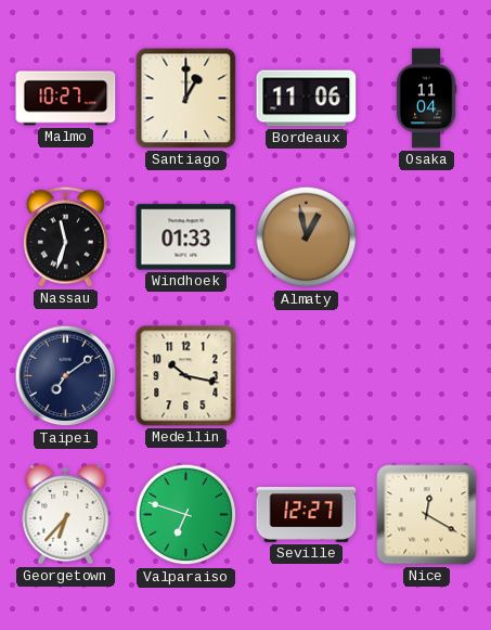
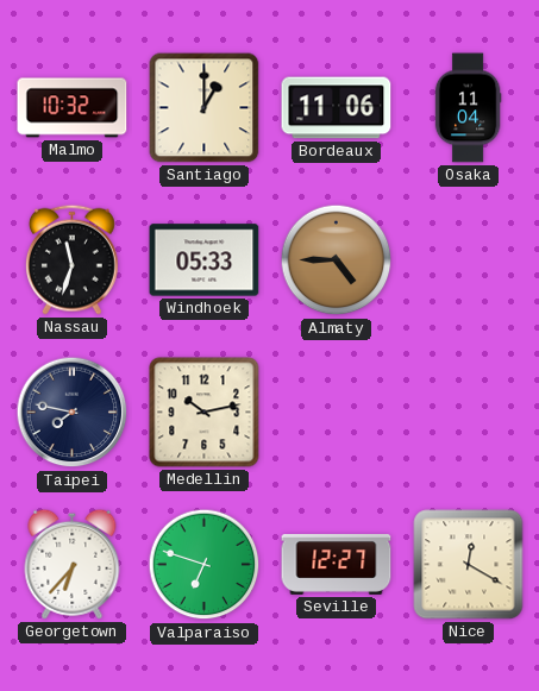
Malmo: 10:27 -> 10:32
Windhoek: 01:33 -> 05:33
Almaty: 12:58 -> 4:45
Taipei: 7:09 -> 7:47
Medellin: 10:17 -> 10:13
